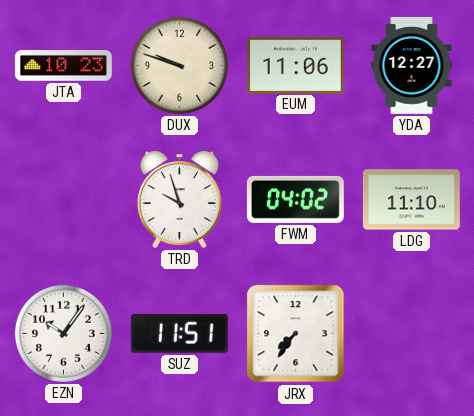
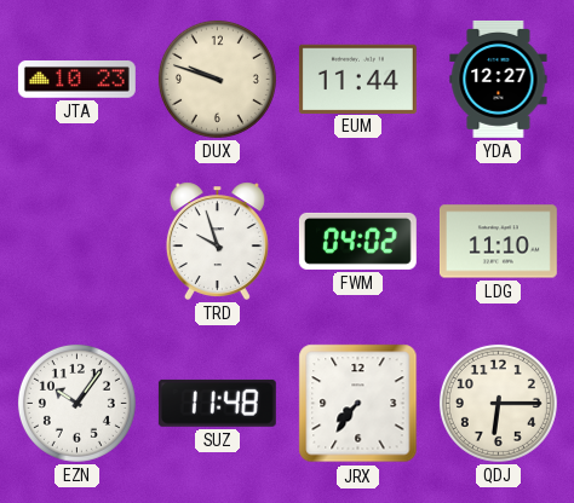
EUM: 11:06 -> 11:44
SUZ: 11:51 -> 11:48
QDJ: none -> 6:15
